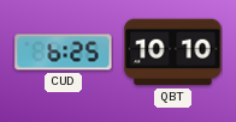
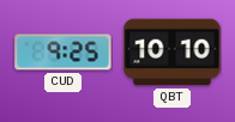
CUD: 6:25 -> 9:25
